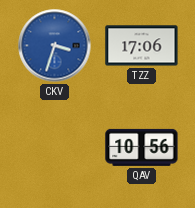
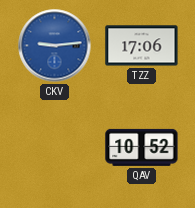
CKV: 3:33 -> 9:14
QAV: 10:56 -> 10:52
